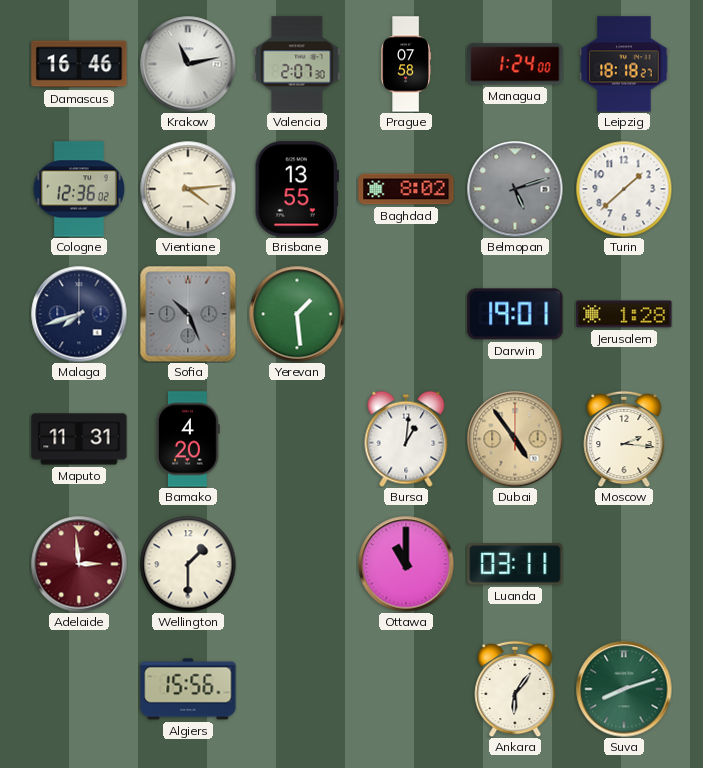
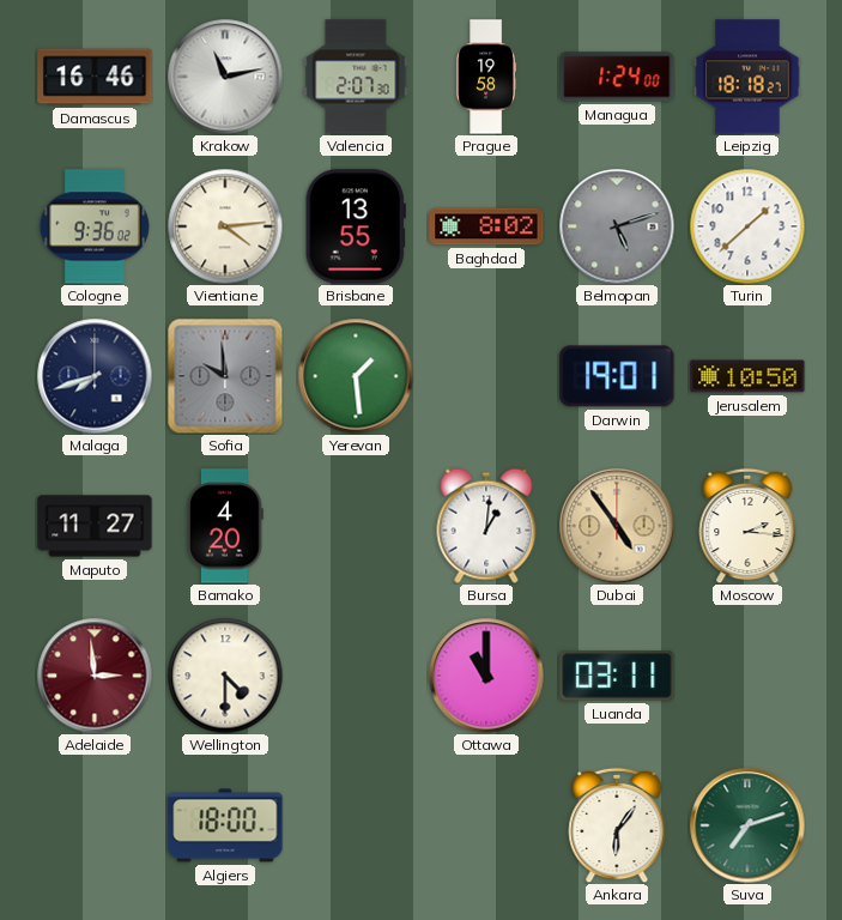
Prague: 07:58 -> 19:58
Cologne: 12:36 -> 9:36
Sofia: 10:26 -> 9:59
Jerusalem: 1:28 -> 10:50
Maputo: 11:31 -> 11:27
Wellington: 1:30 -> 4:30
Algiers: 15:56 -> 18:00
Suva: 8:12 -> 7:12
